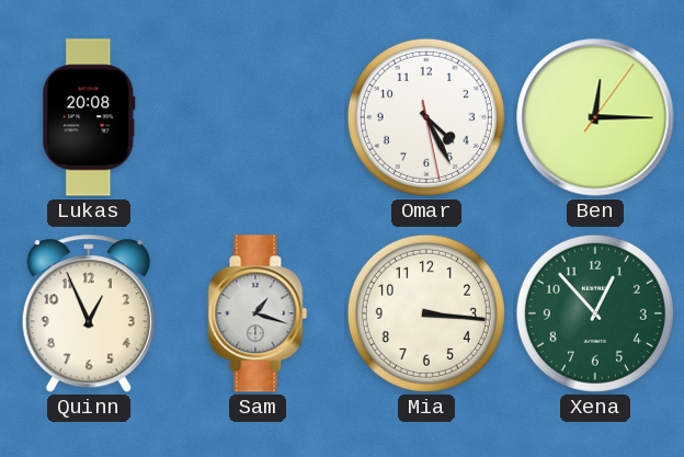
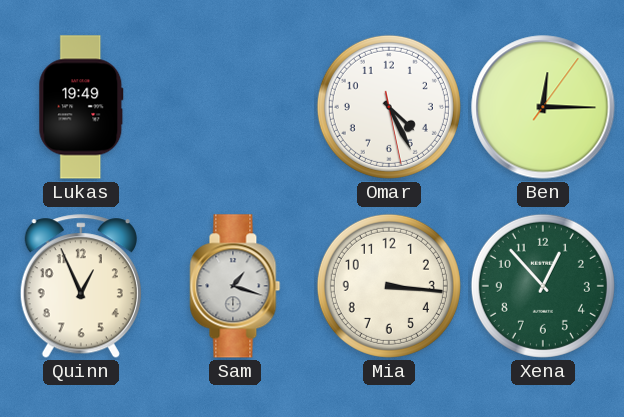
Lukas: 20:08 -> 19:49
